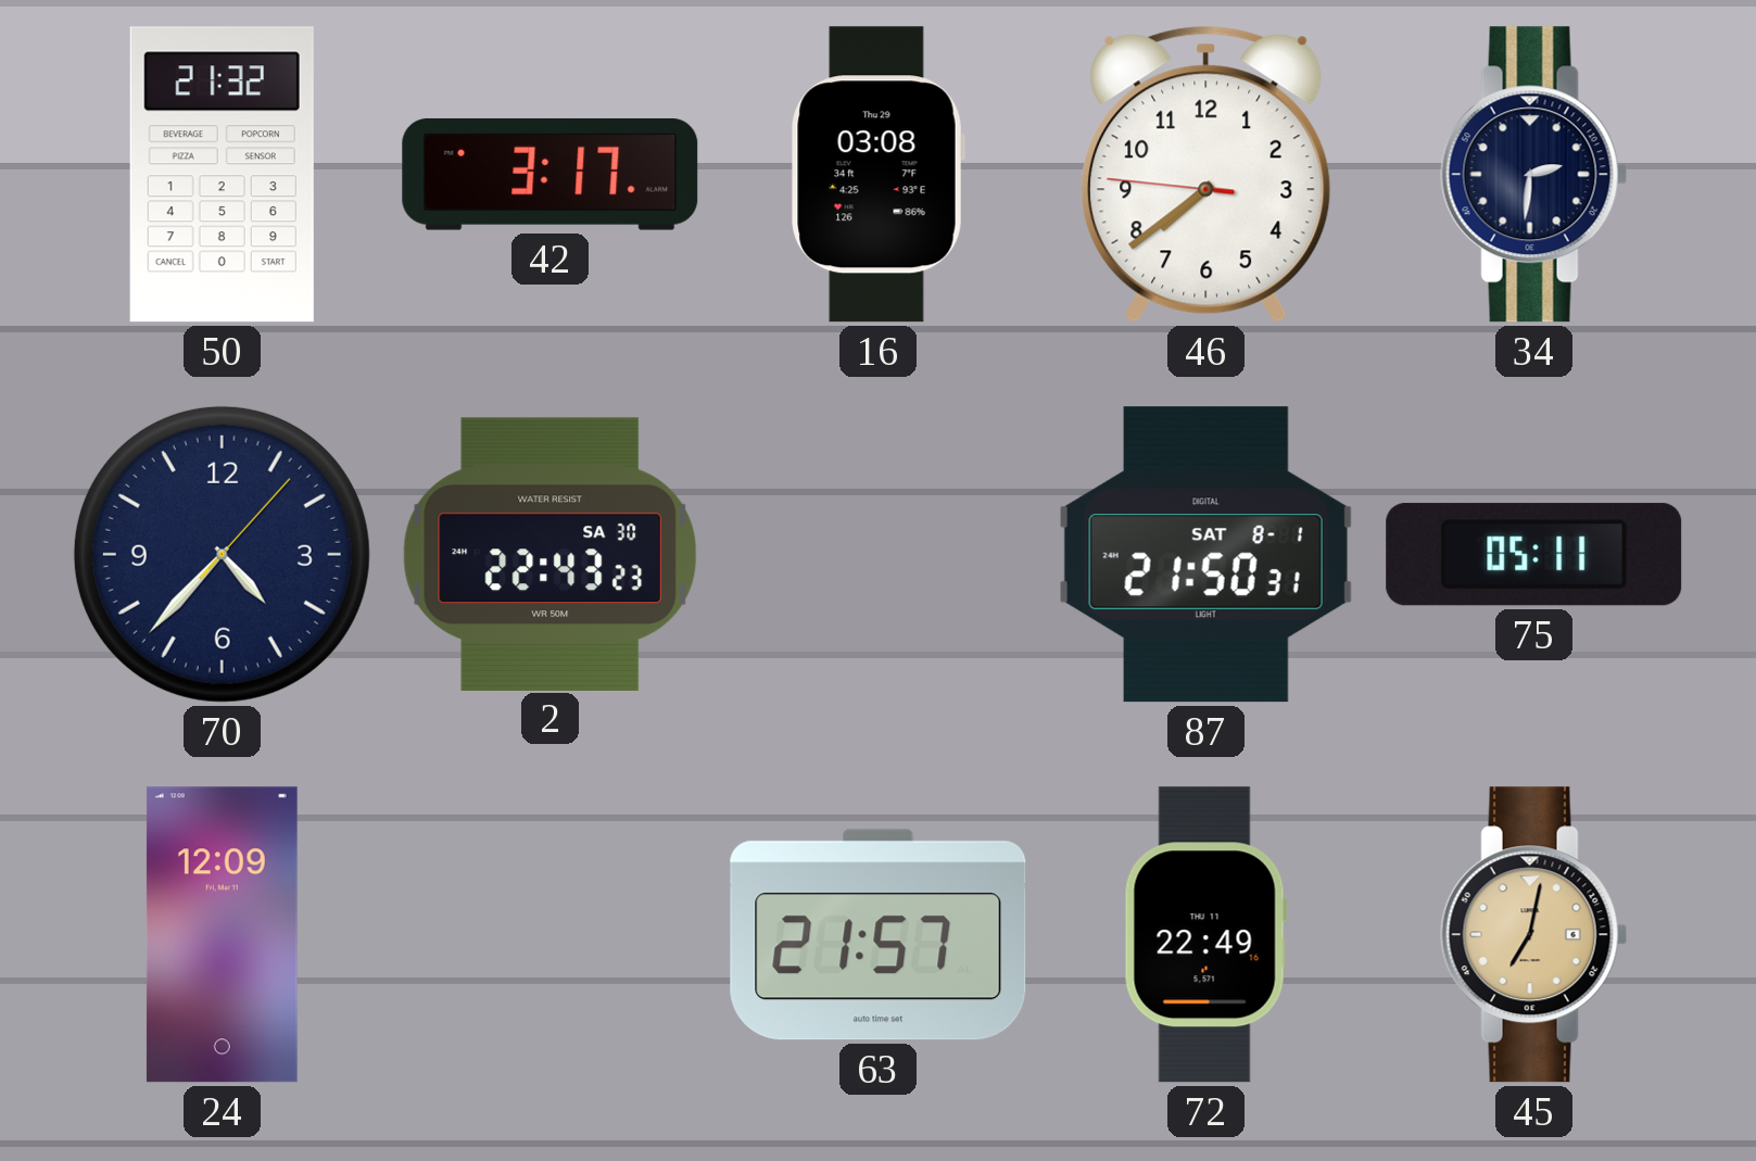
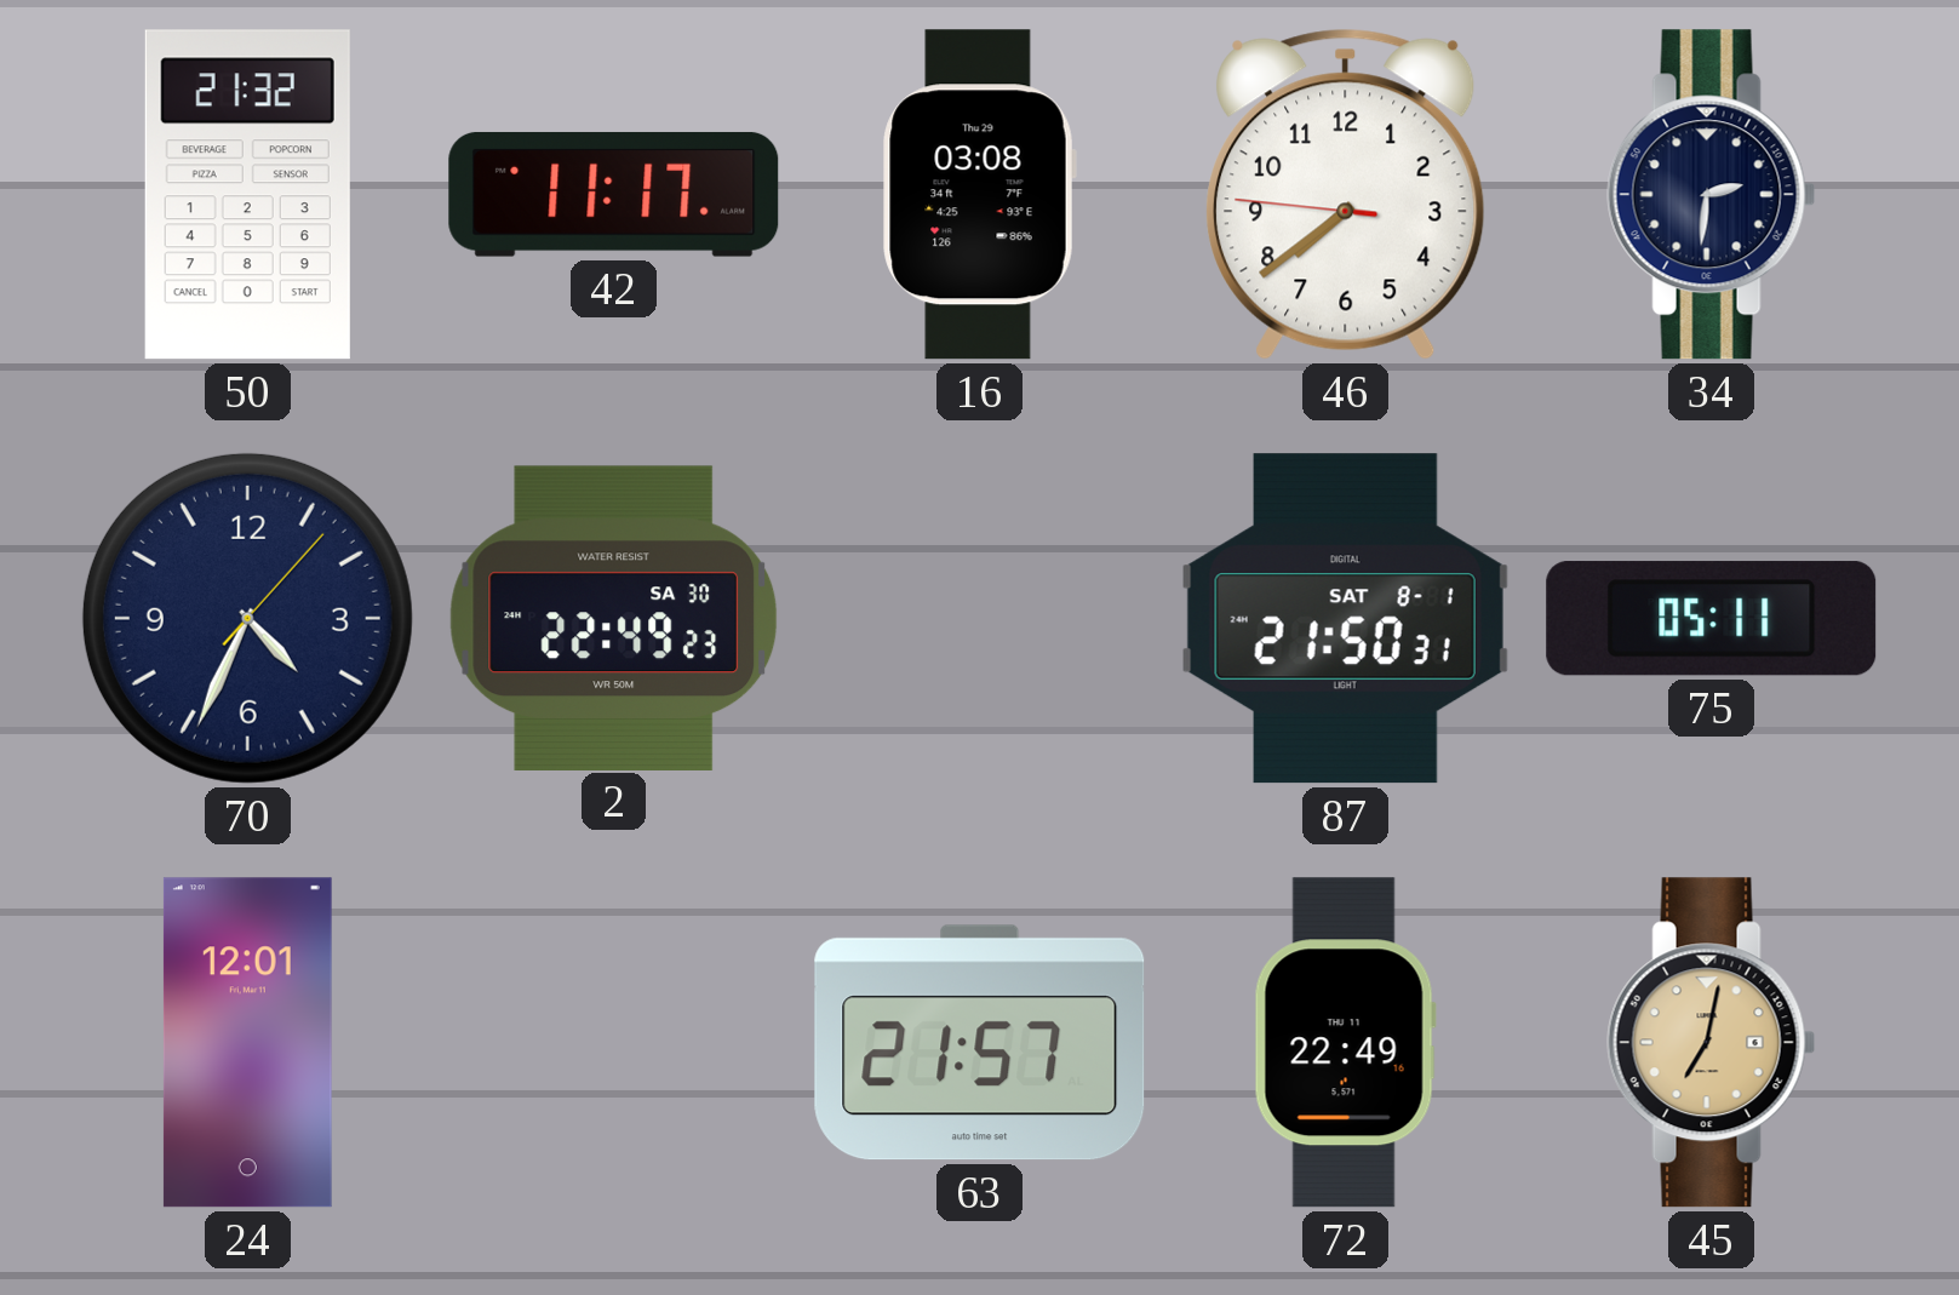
42: 3:17 -> 11:17
70: 4:37 -> 4:34
2: 22:43 -> 22:49
24: 12:09 -> 12:01
